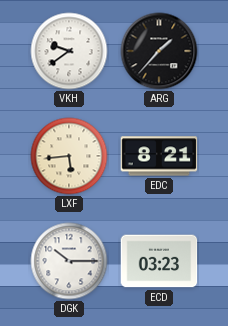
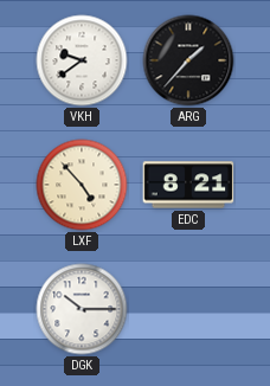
LXF: 5:44 -> 4:53
ECD: 03:23 -> none
